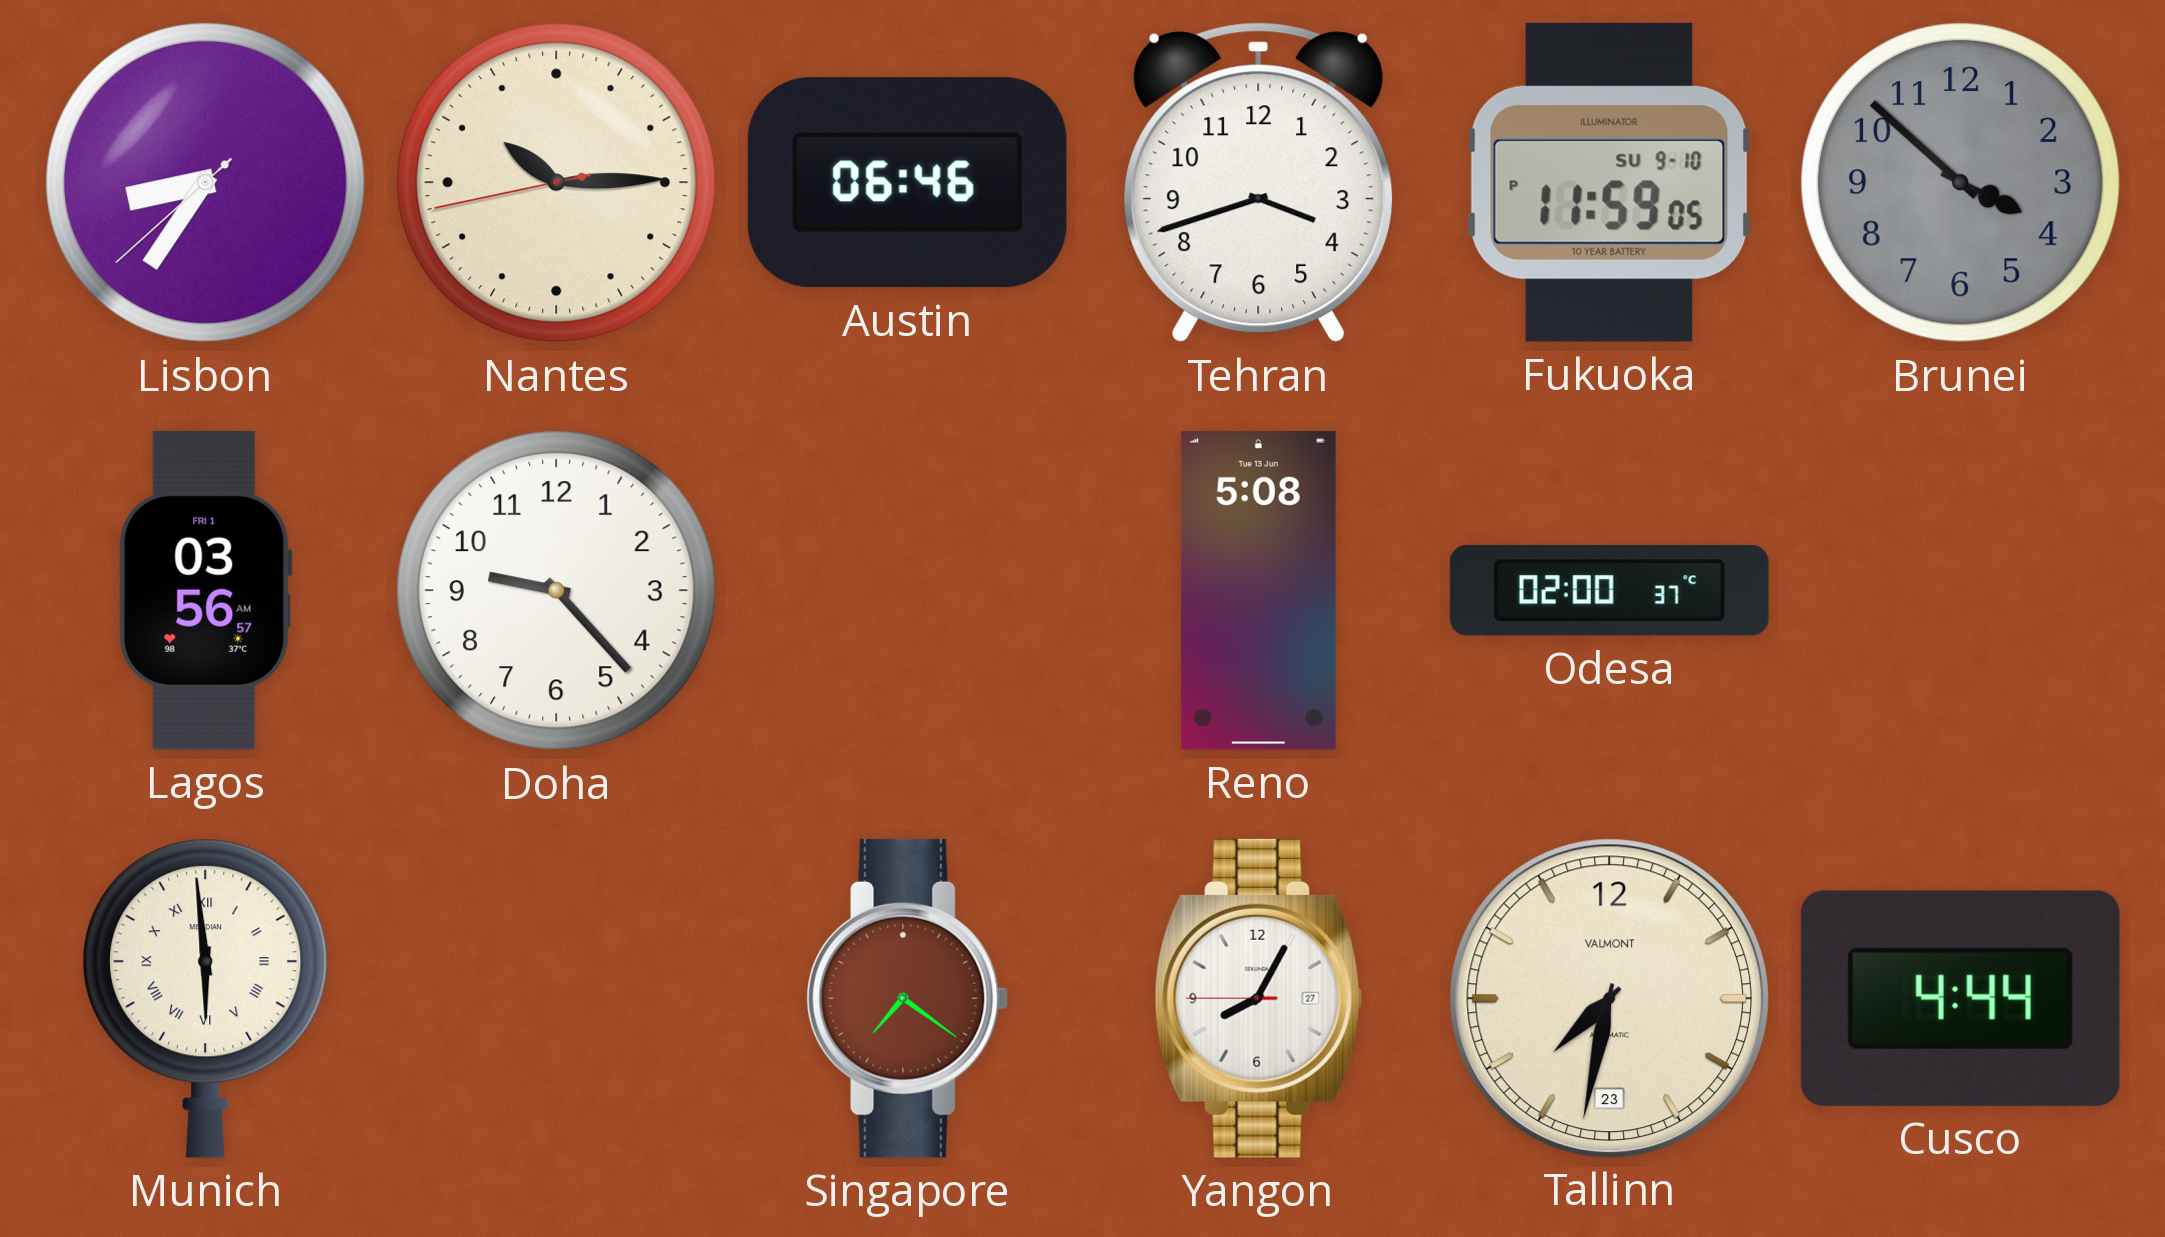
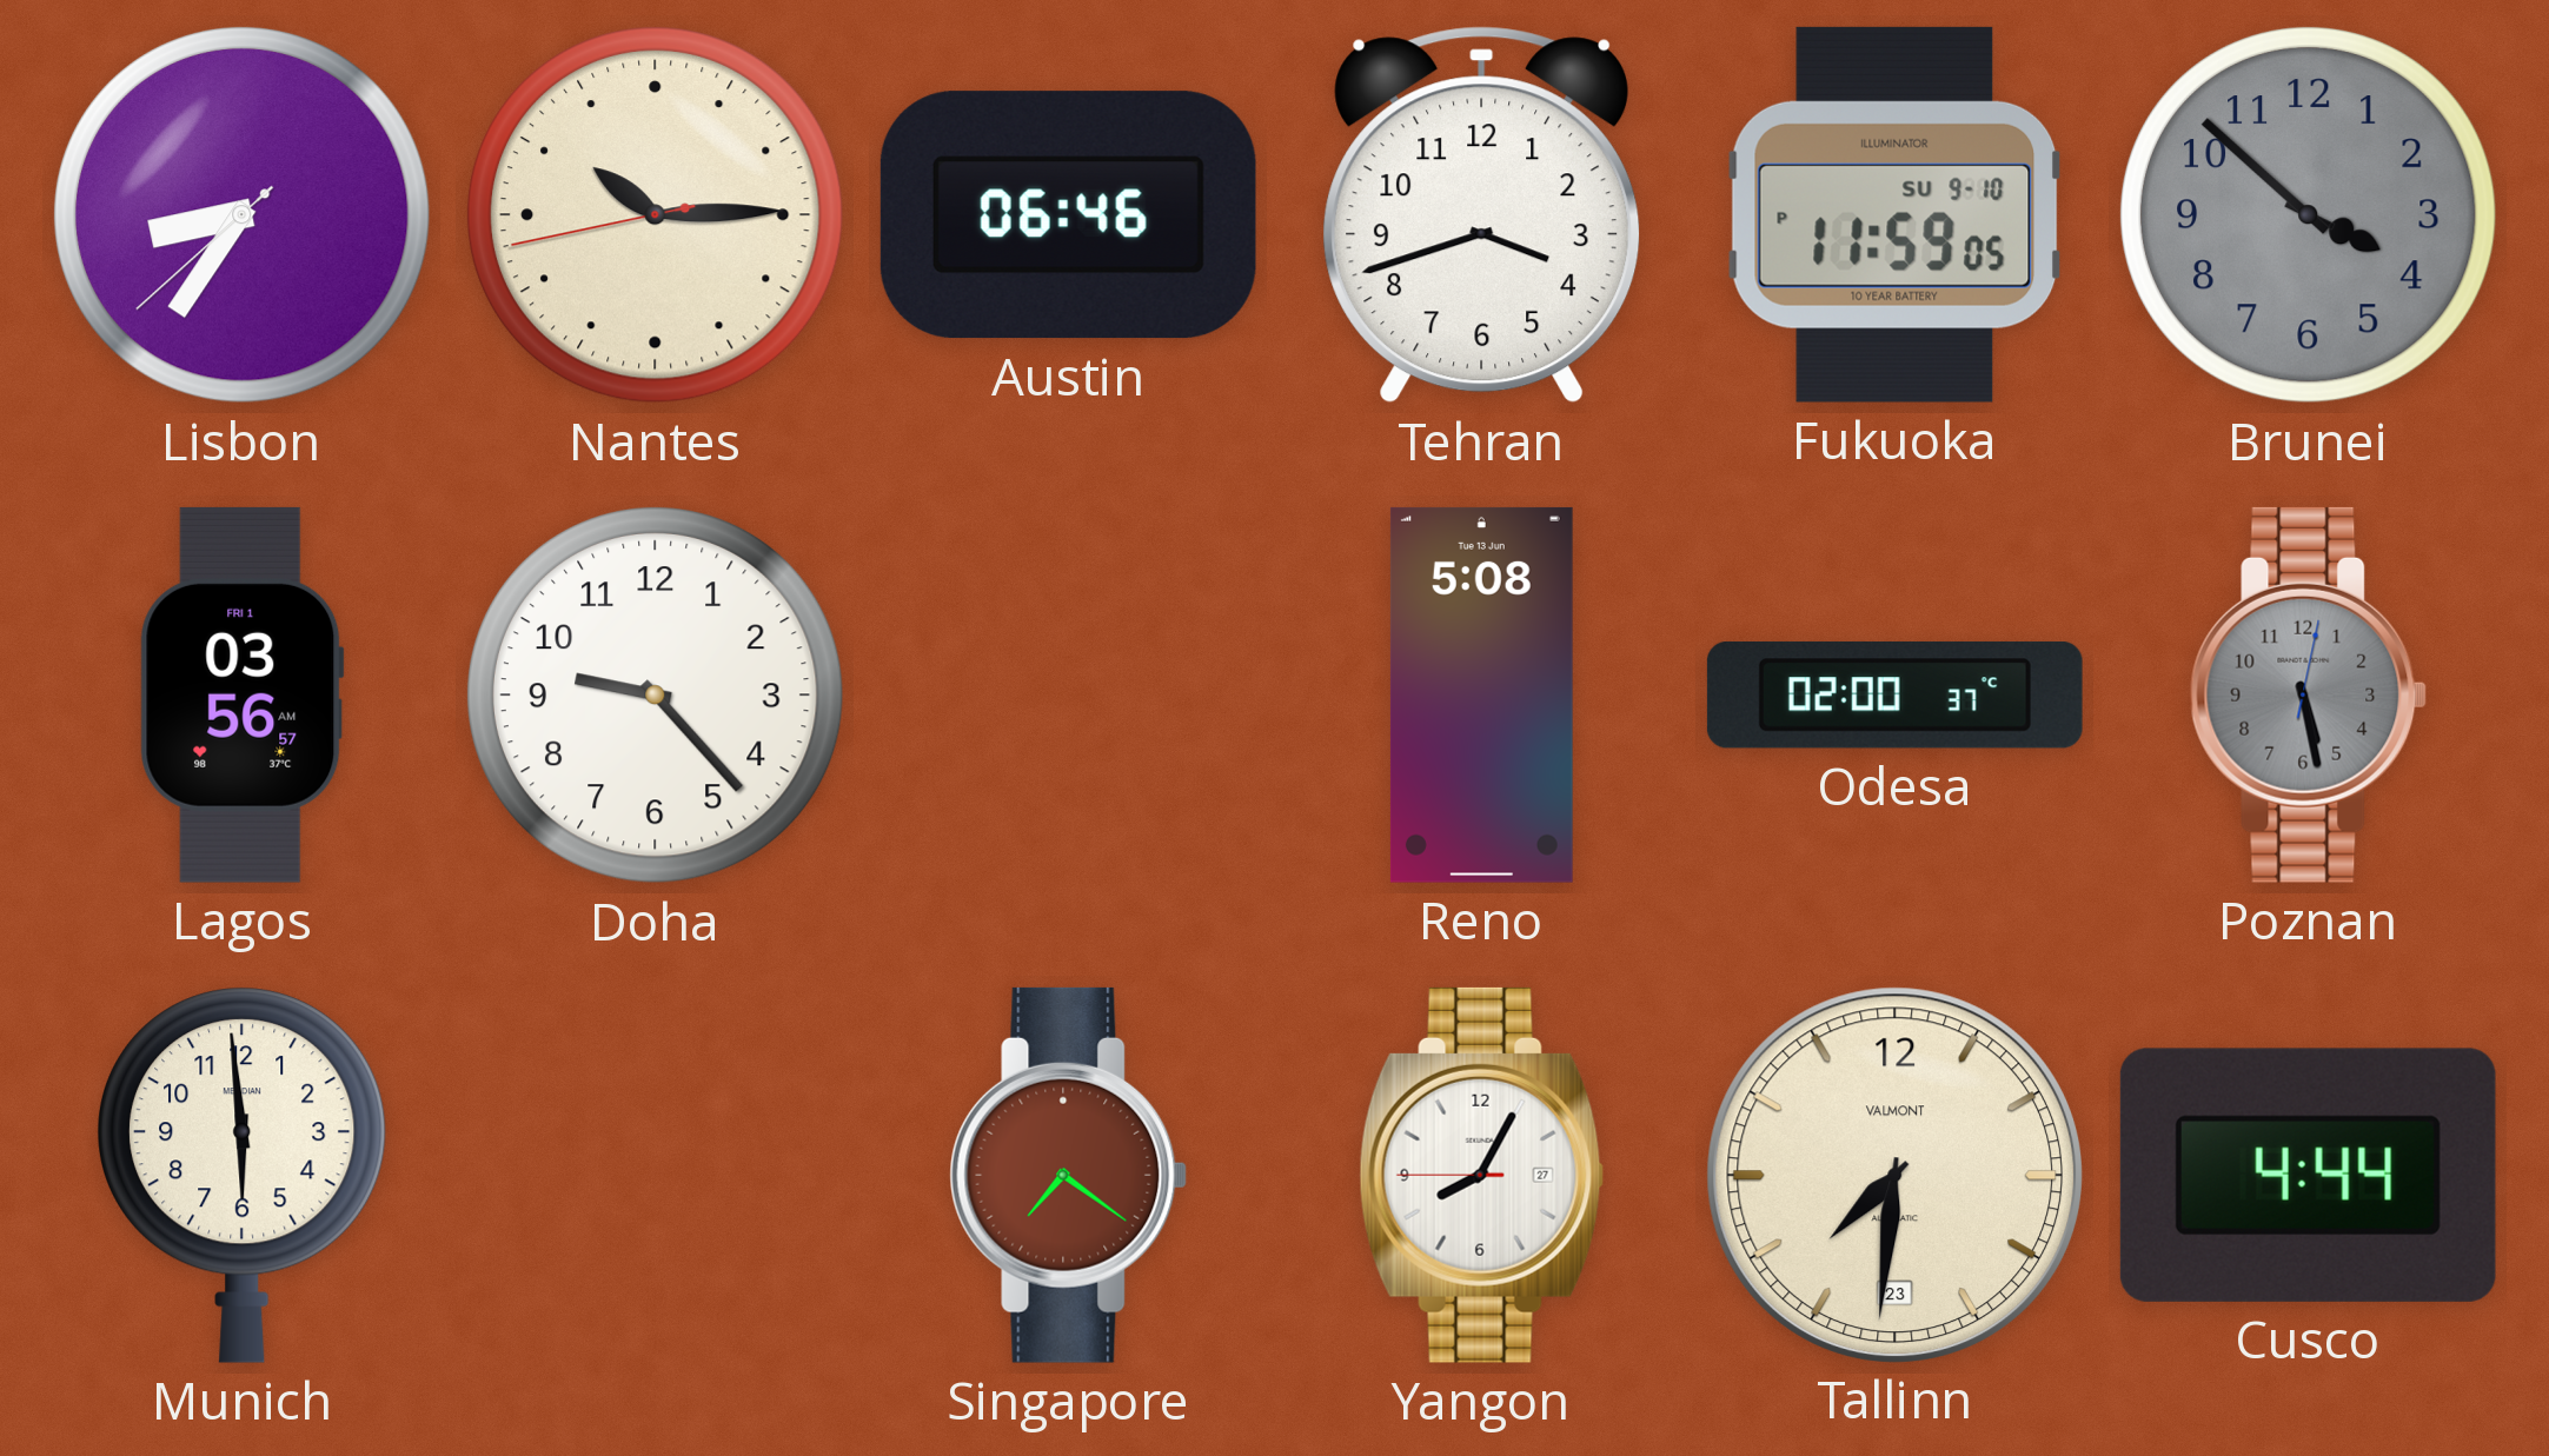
Poznan: none -> 5:28
Munich numerals: Roman -> Arabic
Tallinn: 7:32 -> 7:31
